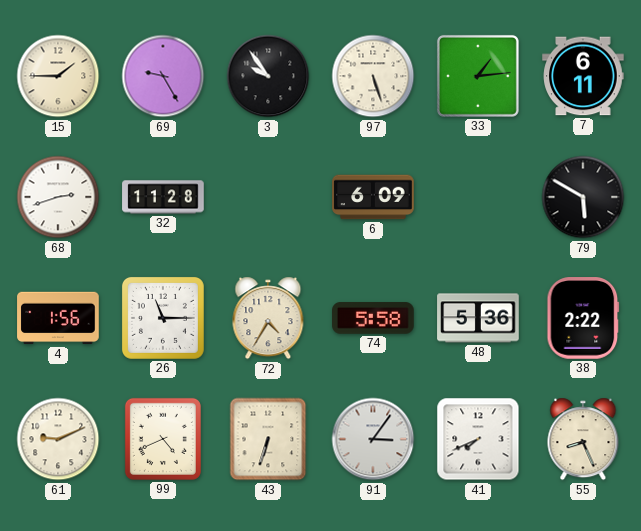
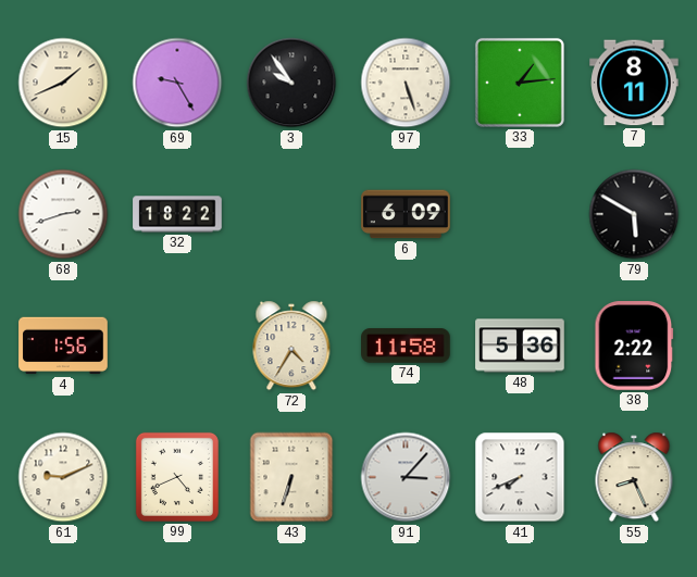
15: 1:45 -> 1:41
7: 6:11 -> 8:11
32: 11:28 -> 18:22
26: 11:15 -> none
74: 5:58 -> 11:58
91: 3:06 -> 3:07
